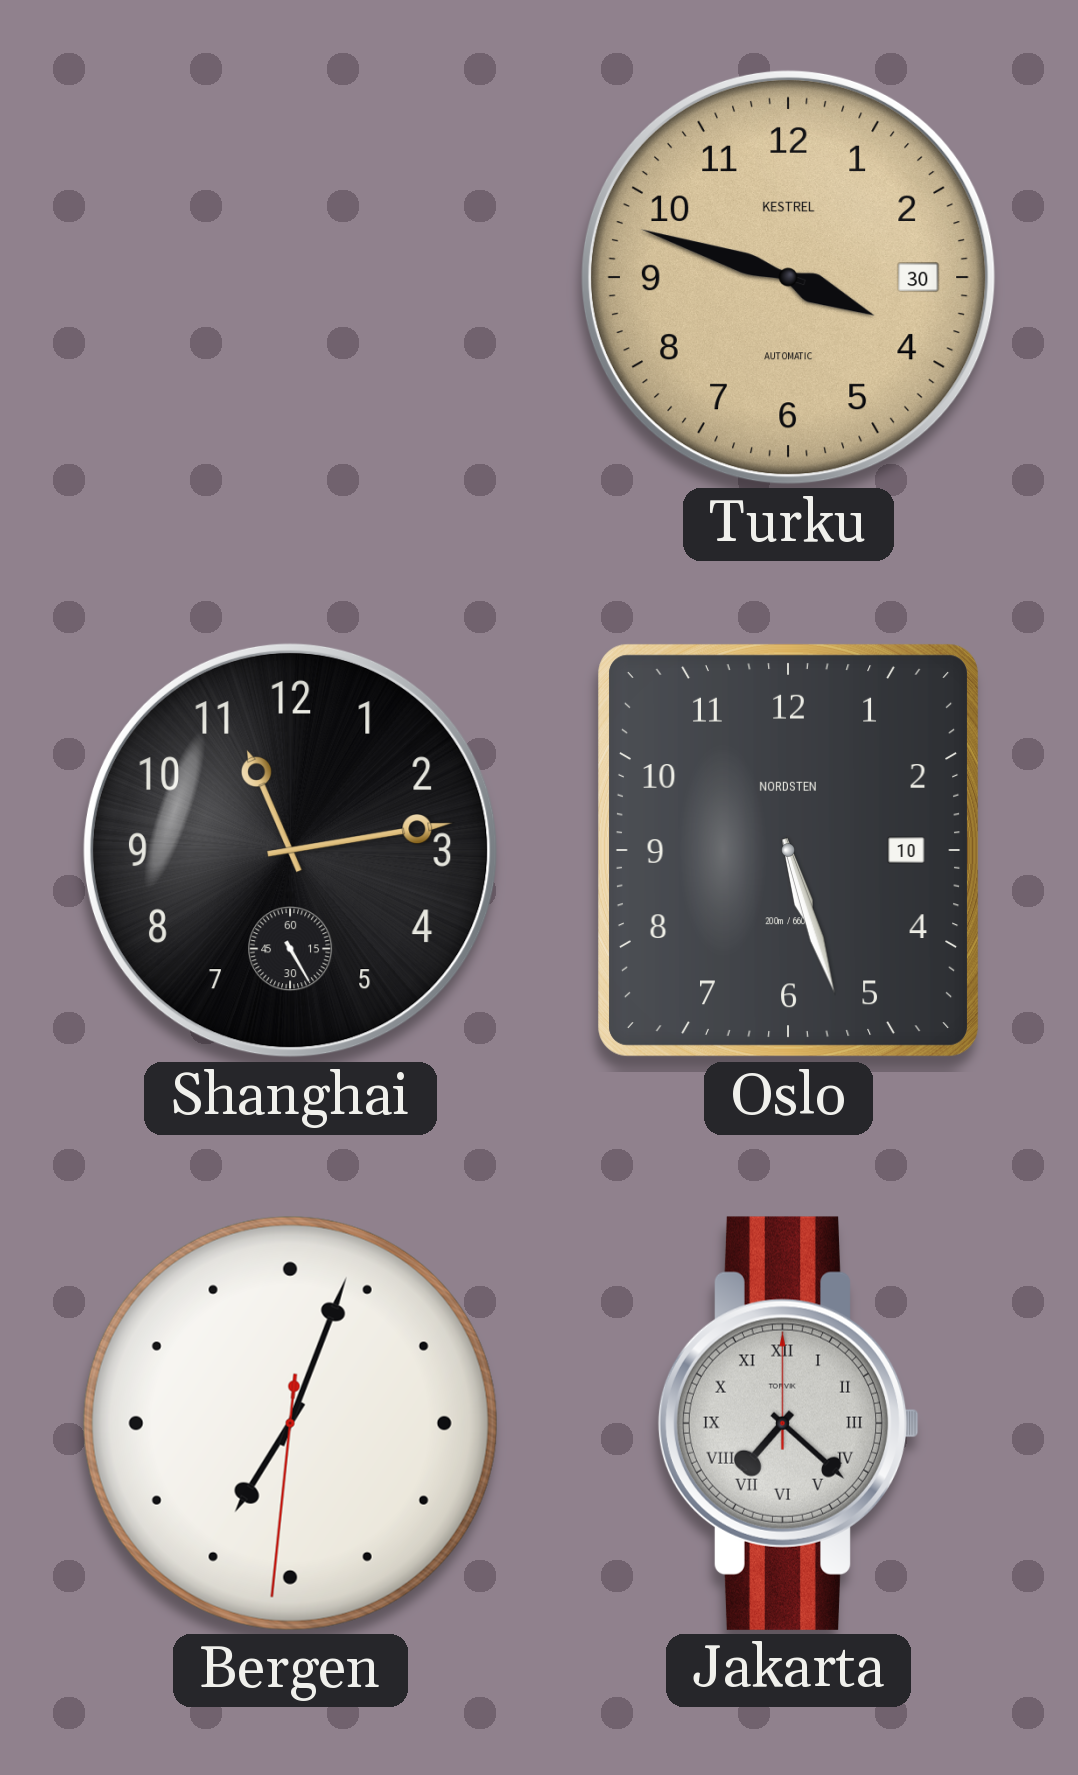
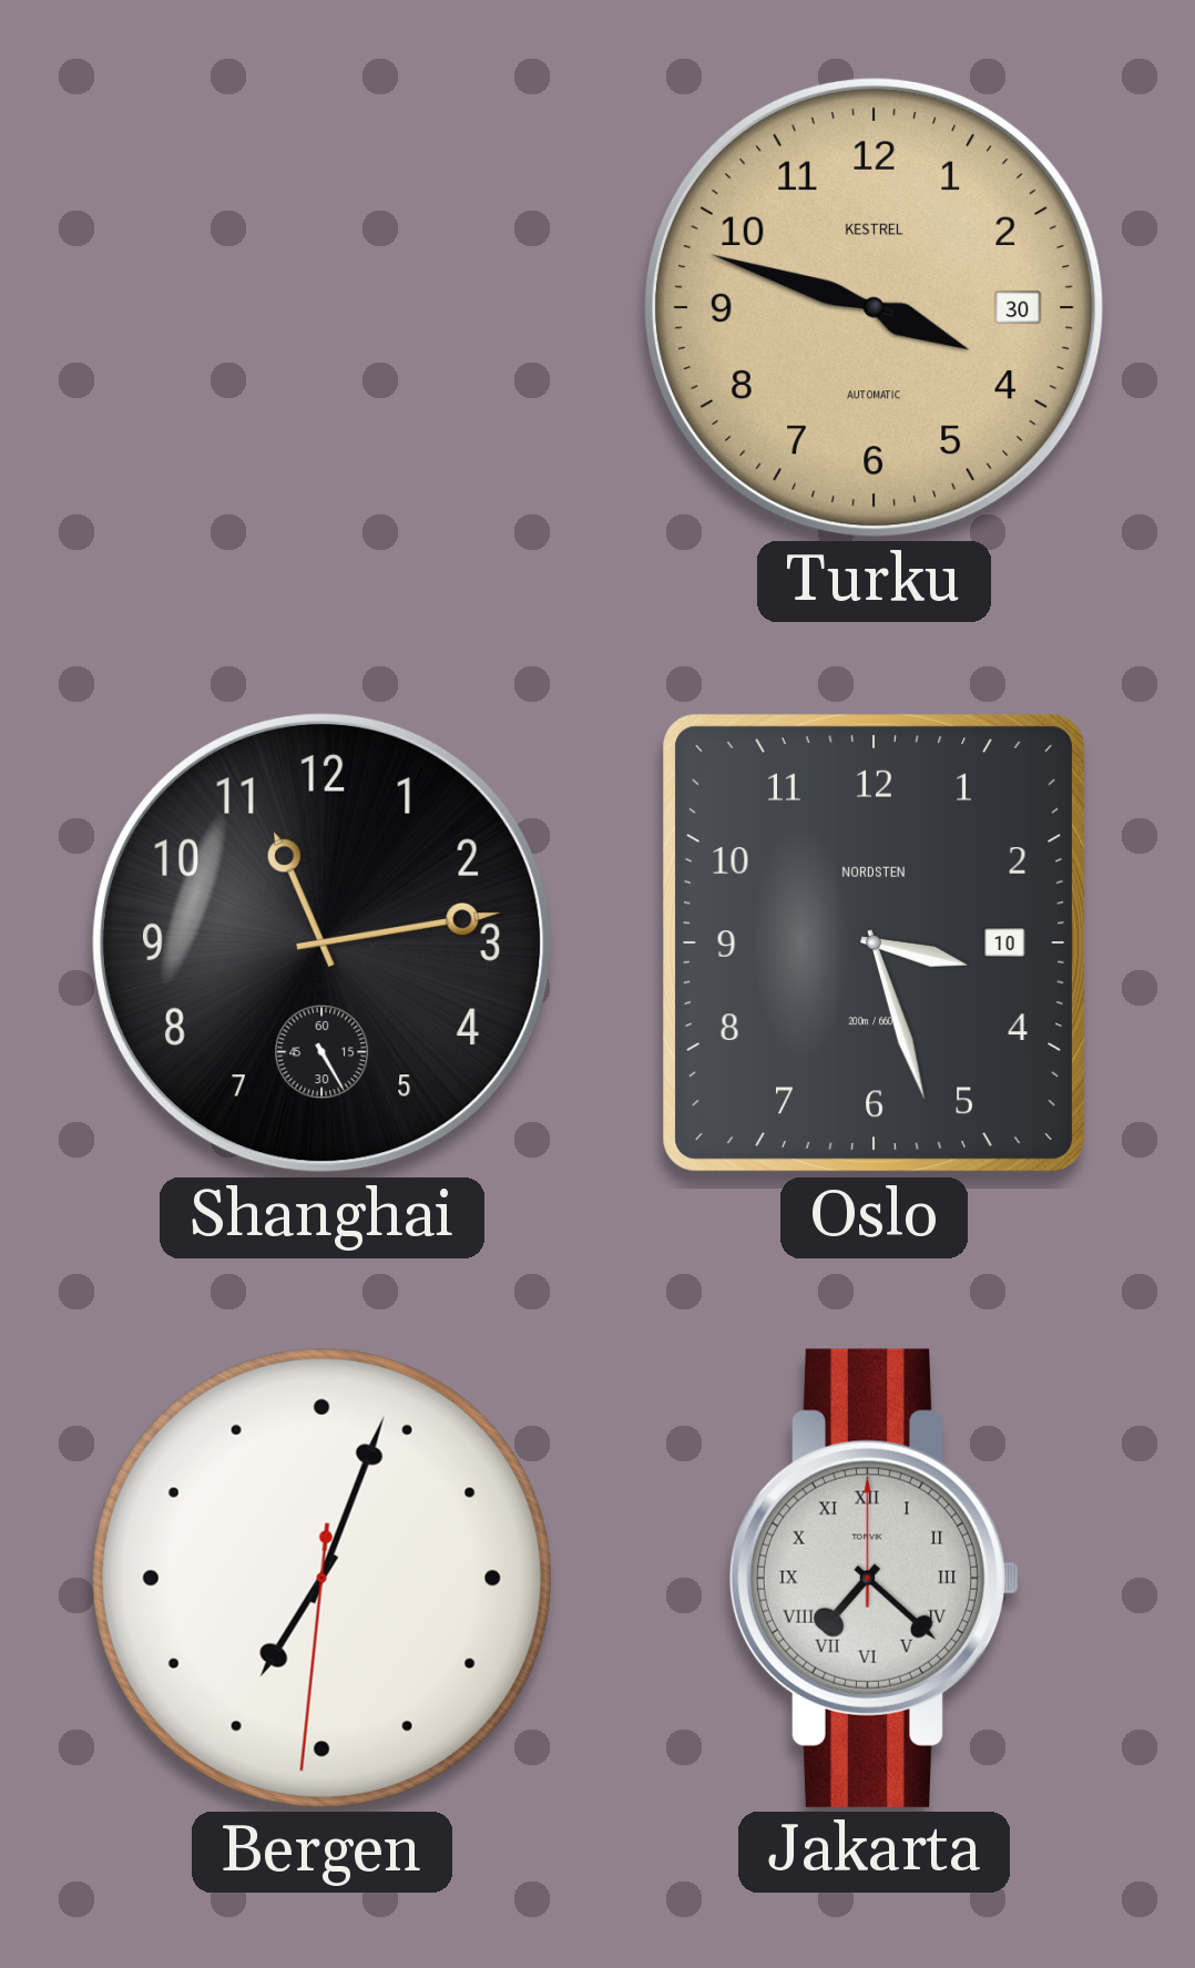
Oslo: 5:27 -> 3:27
